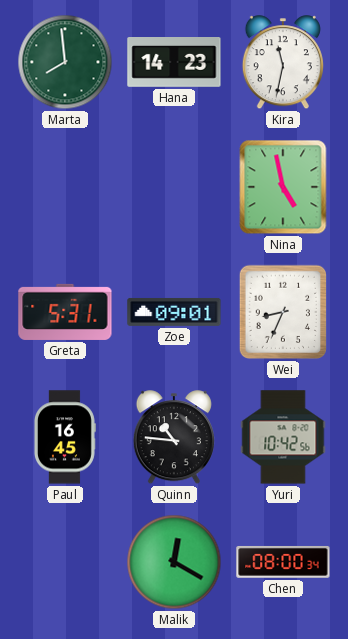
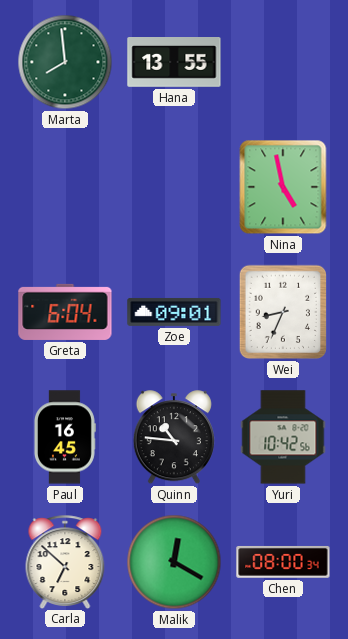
Hana: 14:23 -> 13:55
Kira: 11:32 -> none
Greta: 5:31 -> 6:04
Carla: none -> 6:52
